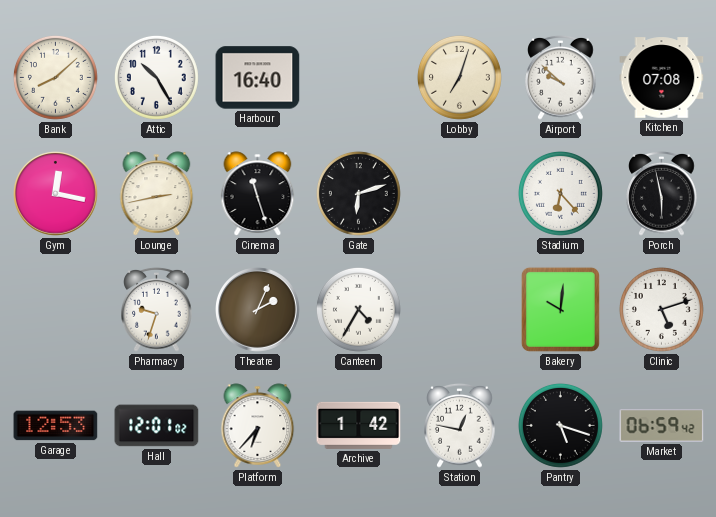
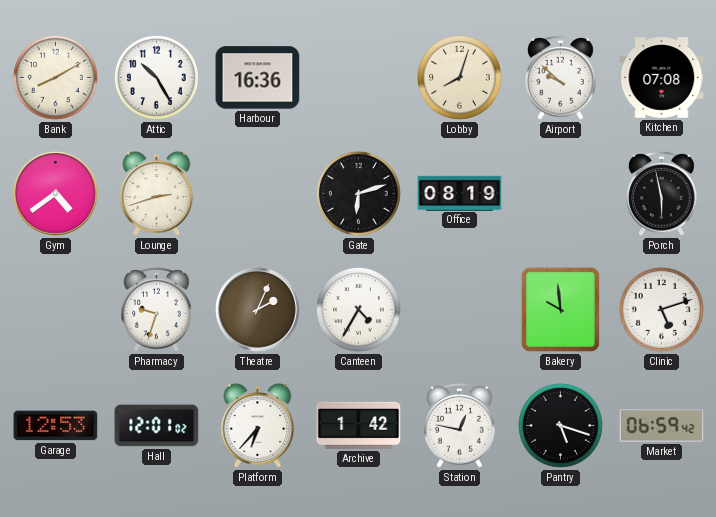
Bank: 8:08 -> 8:10
Harbour: 16:40 -> 16:36
Lobby: 7:03 -> 8:03
Gym: 12:17 -> 4:39
Lounge: 2:43 -> 2:42
Cinema: 11:27 -> none
Office: none -> 08:19
Stadium: 6:23 -> none
Bakery: 10:01 -> 9:59
